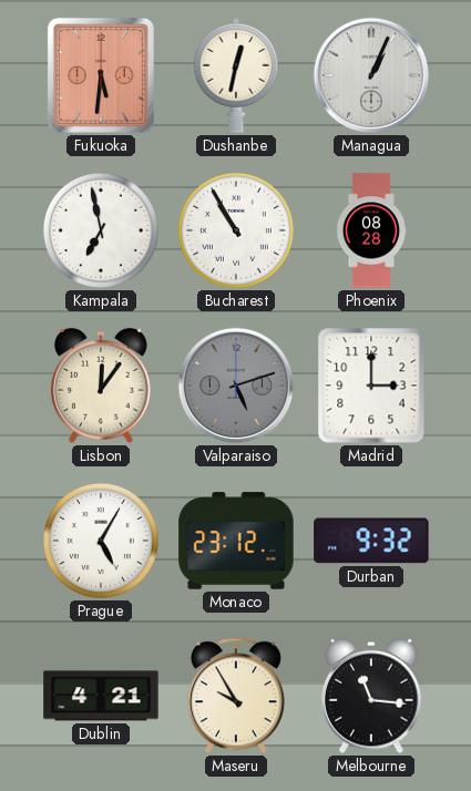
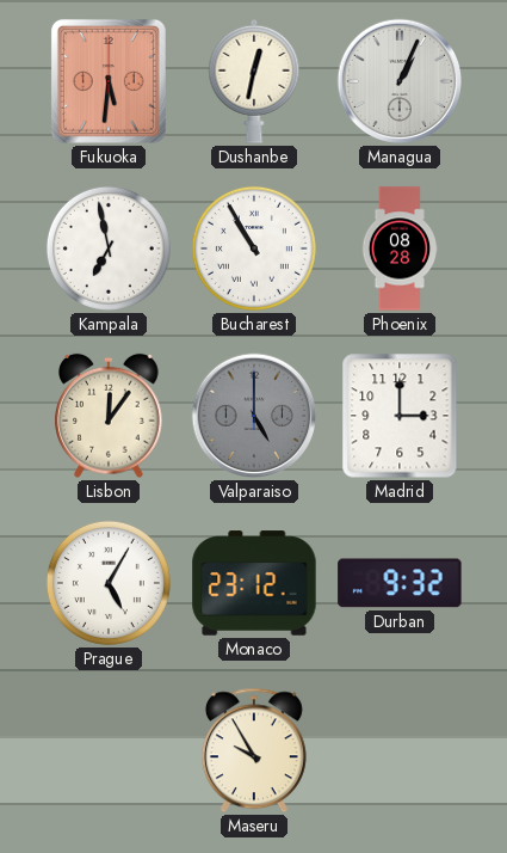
Valparaiso: 5:12 -> 5:00
Dublin: 4:21 -> none
Melbourne: 11:16 -> none
